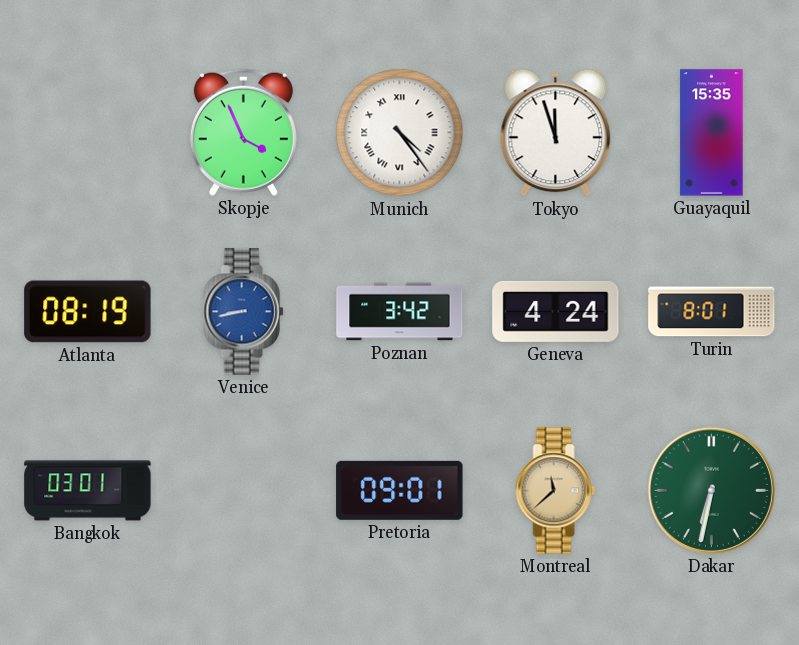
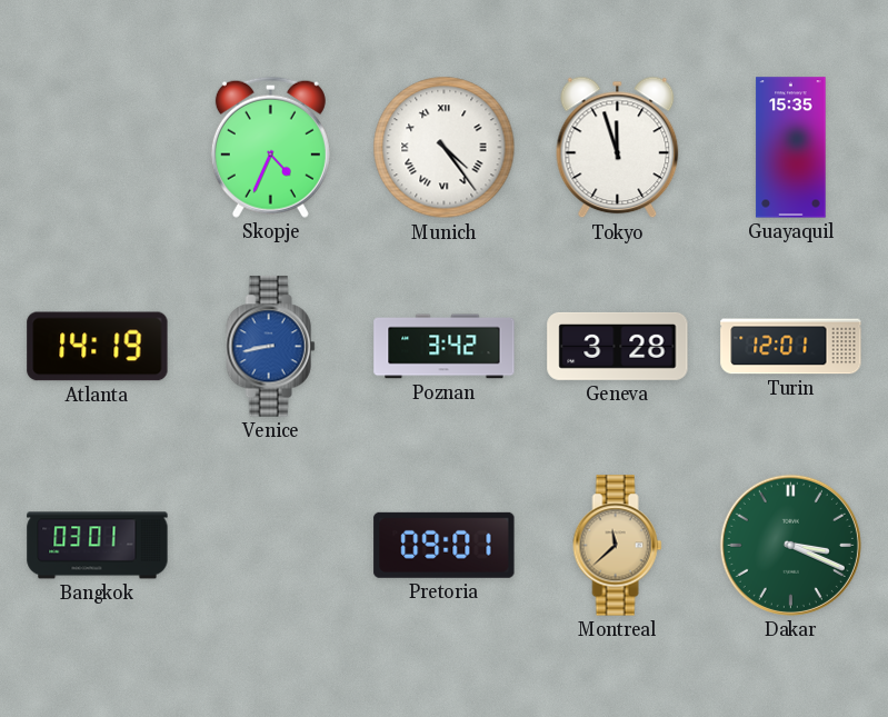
Skopje: 3:56 -> 4:34
Atlanta: 08:19 -> 14:19
Geneva: 4:24 -> 3:28
Turin: 8:01 -> 12:01
Dakar: 6:32 -> 3:19
